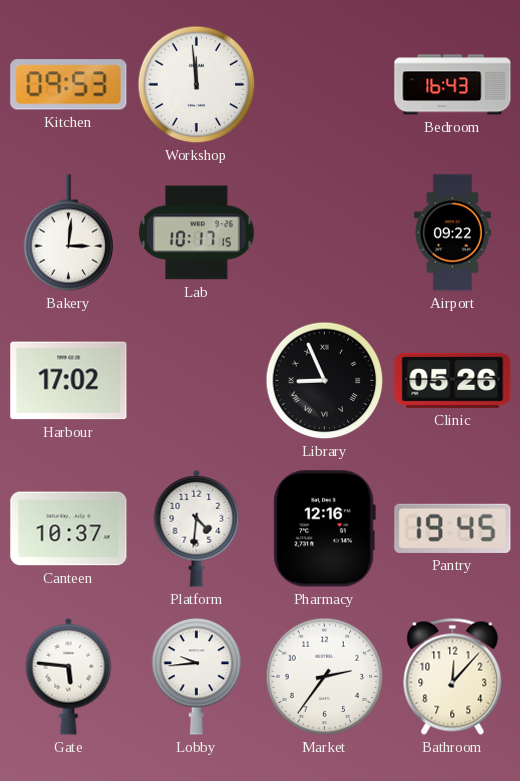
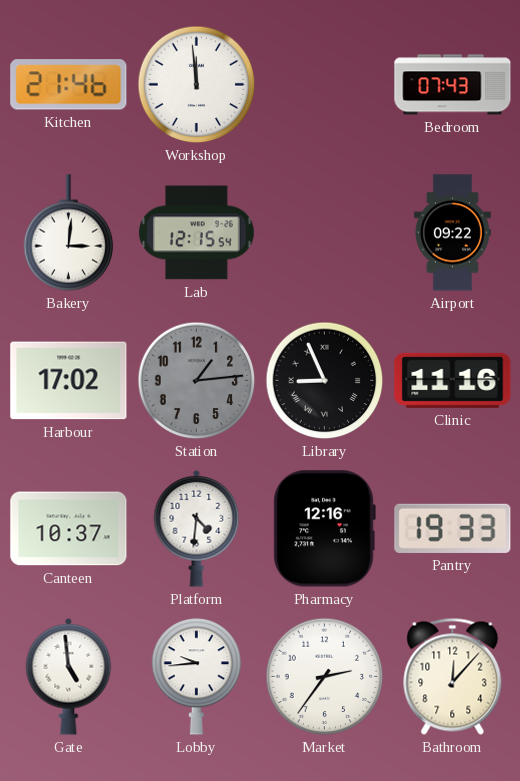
Kitchen: 09:53 -> 21:46
Bedroom: 16:43 -> 07:43
Lab: 10:17 -> 12:15
Station: none -> 1:14
Clinic: 05:26 -> 11:16
Pantry: 19:45 -> 19:33
Gate: 5:46 -> 4:59
